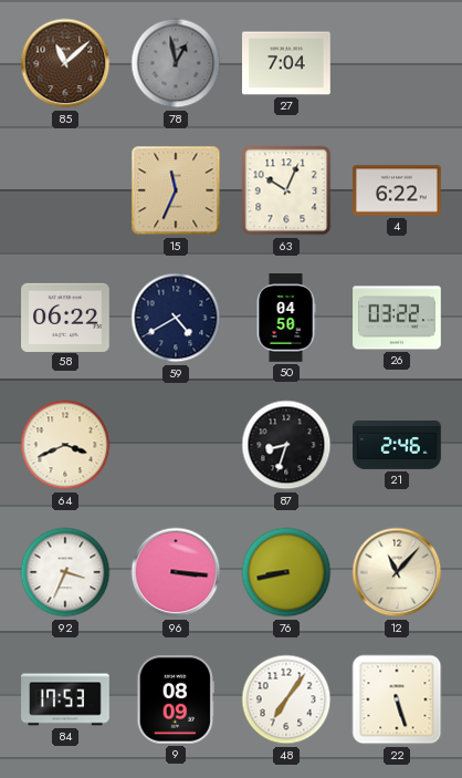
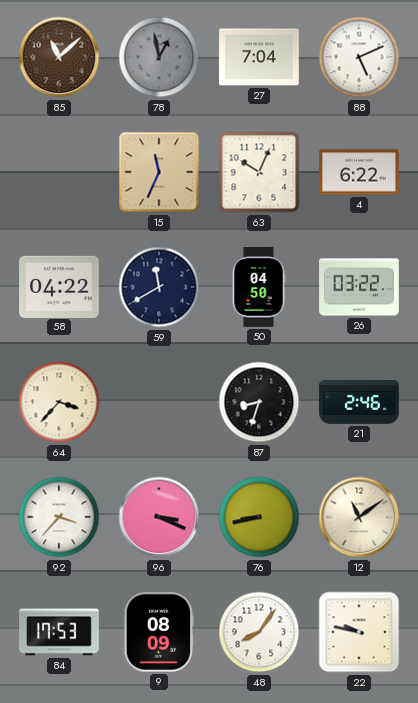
88: none -> 5:11
58: 06:22 -> 04:22
59: 4:40 -> 11:40
64: 3:41 -> 3:37
92: 3:34 -> 3:37
96: 3:16 -> 3:19
12: 11:07 -> 11:09
48: 7:06 -> 8:06
22: 5:27 -> 9:47
